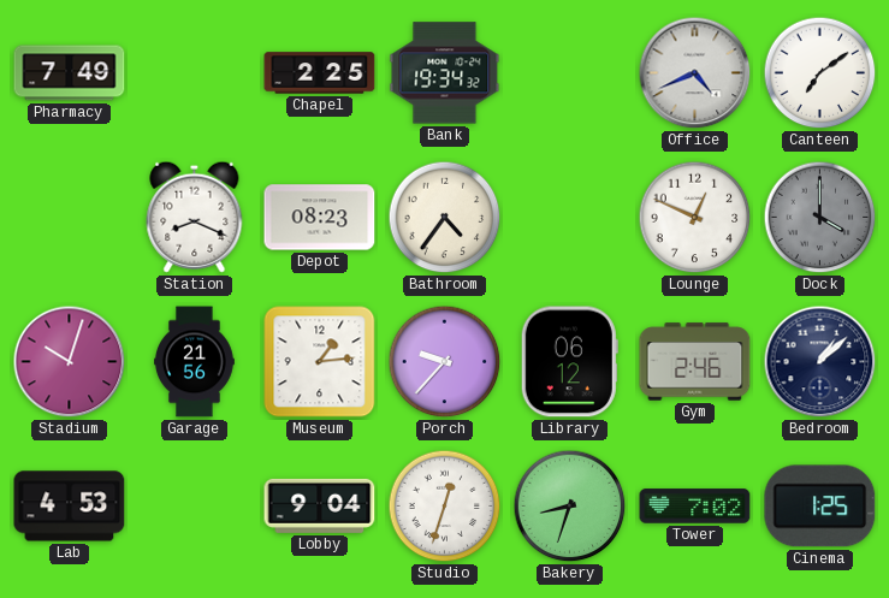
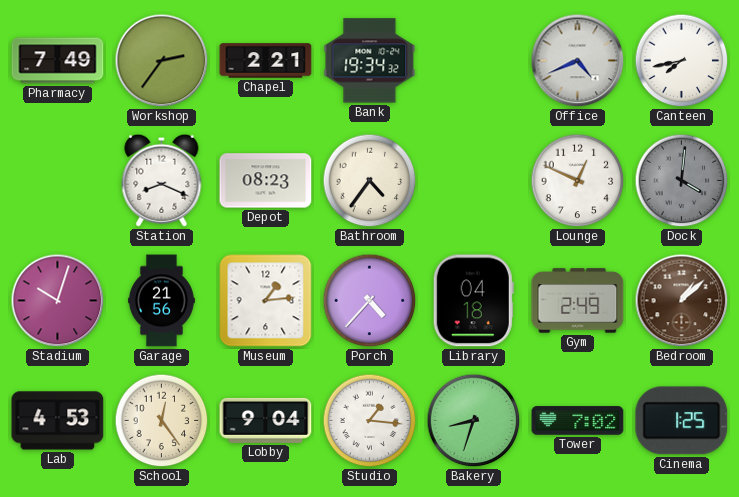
Workshop: none -> 2:36
Chapel: 2:25 -> 2:21
Canteen: 7:09 -> 7:43
Dock: 4:00 -> 4:01
Porch: 9:37 -> 4:37
Library: 06:12 -> 04:18
Gym: 2:46 -> 2:49
Bedroom dial: navy -> brown
School: none -> 12:24
Studio: 12:33 -> 1:16
